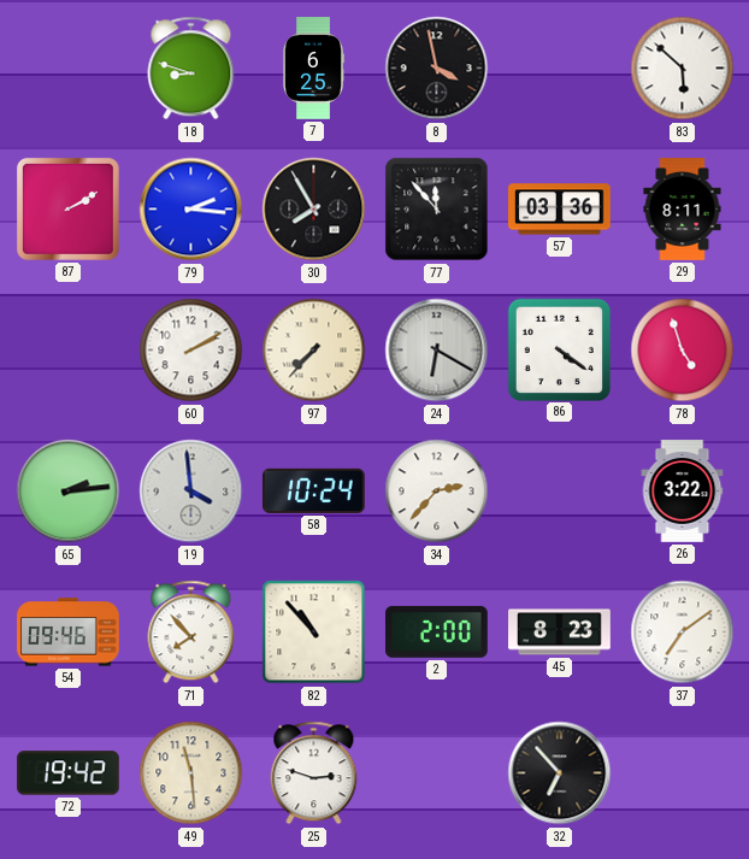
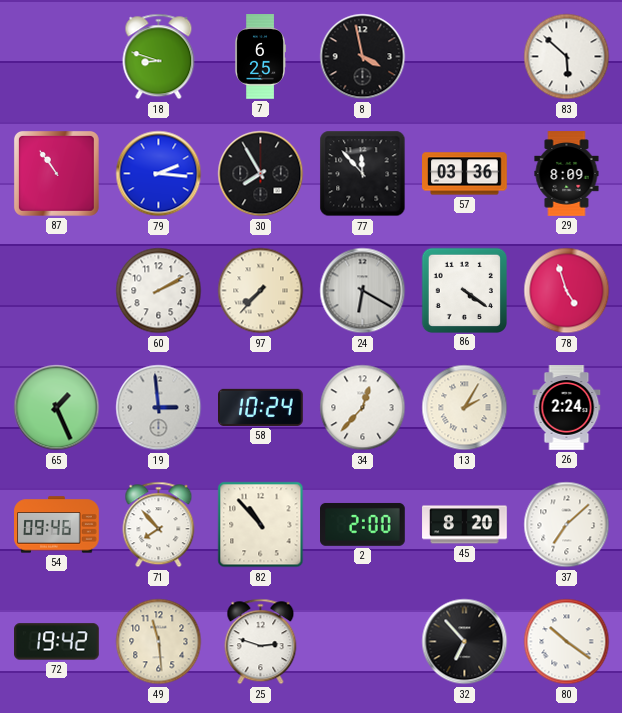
87: 2:10 -> 10:54
29: 8:11 -> 8:09
65: 2:14 -> 1:26
19: 3:59 -> 2:59
34: 2:37 -> 12:37
13: none -> 2:05
26: 3:22 -> 2:24
45: 8:23 -> 8:20
37: 7:09 -> 7:08
80: none -> 10:21
